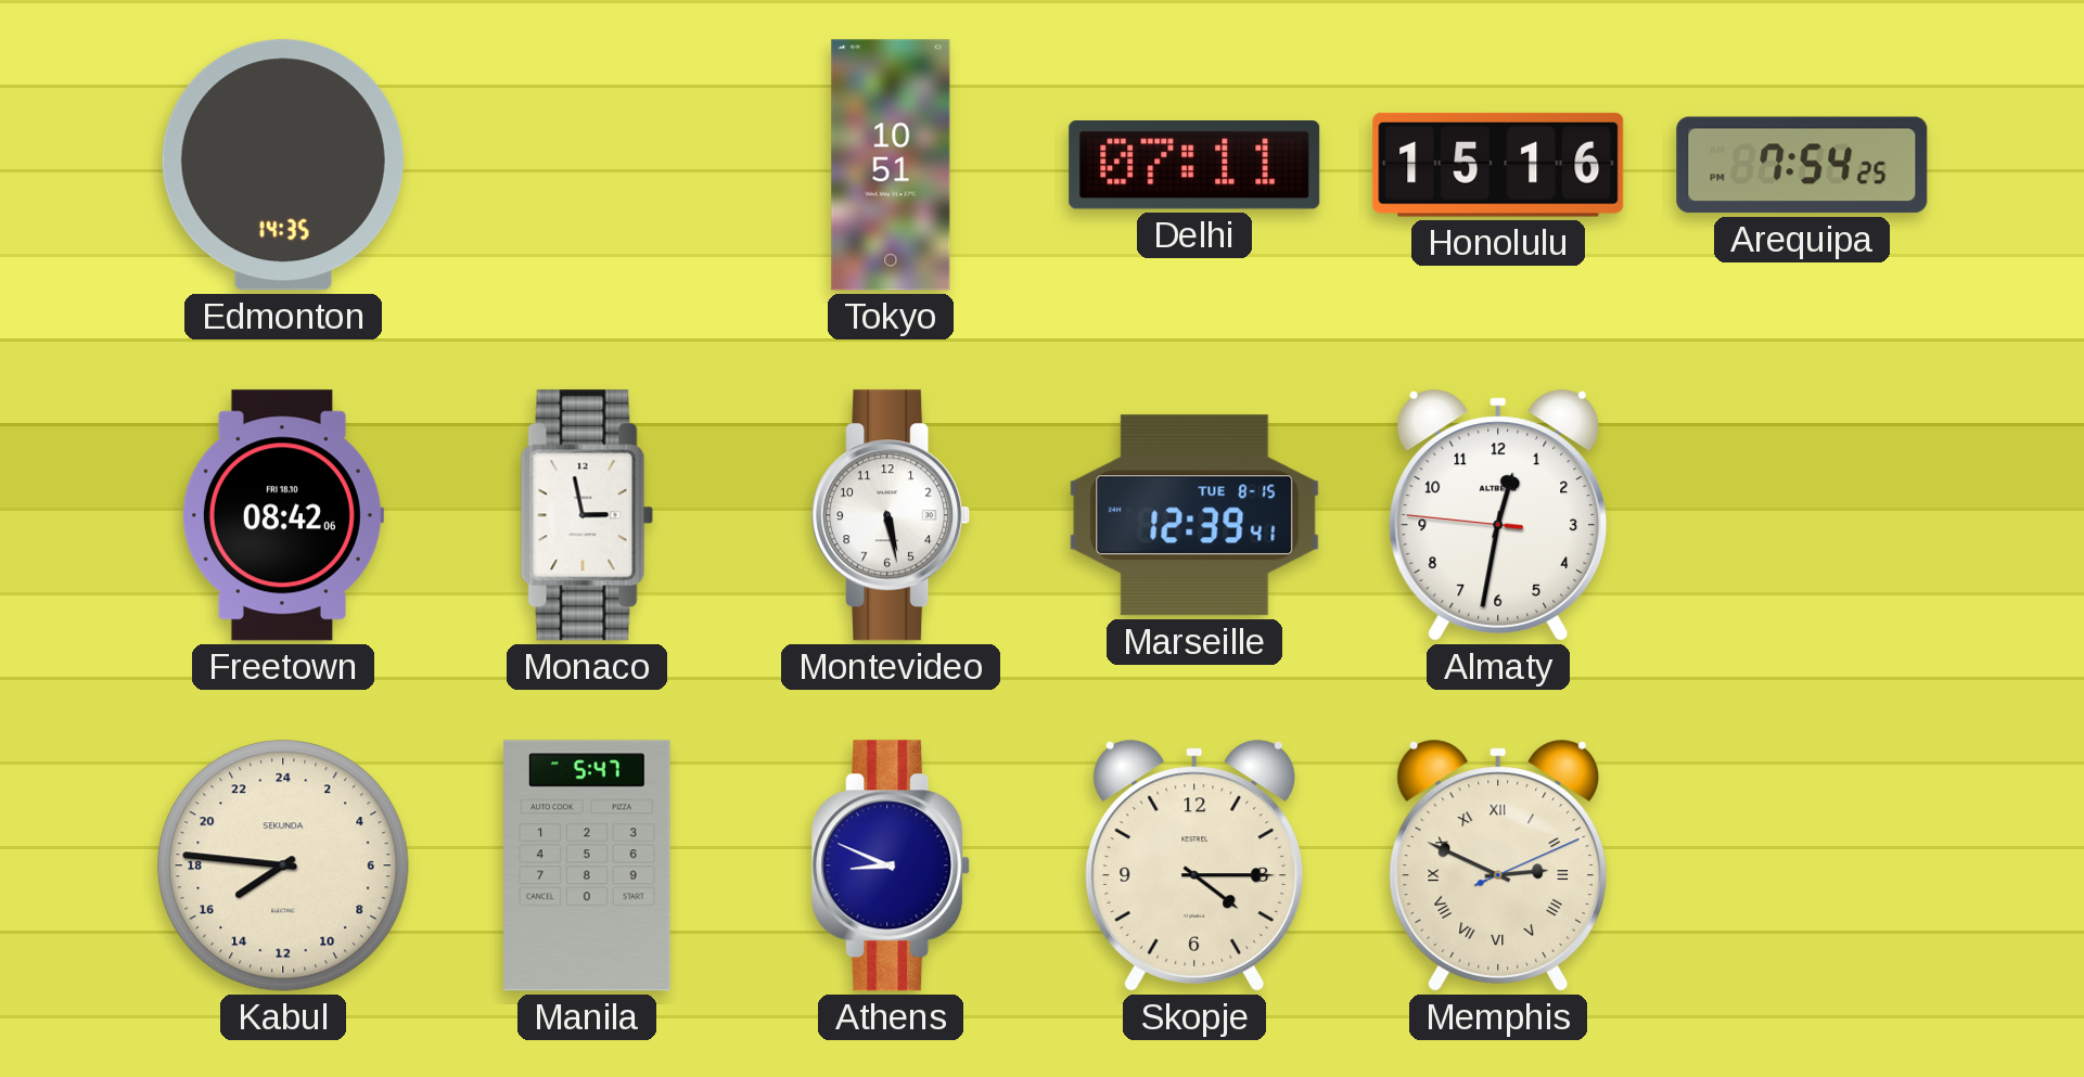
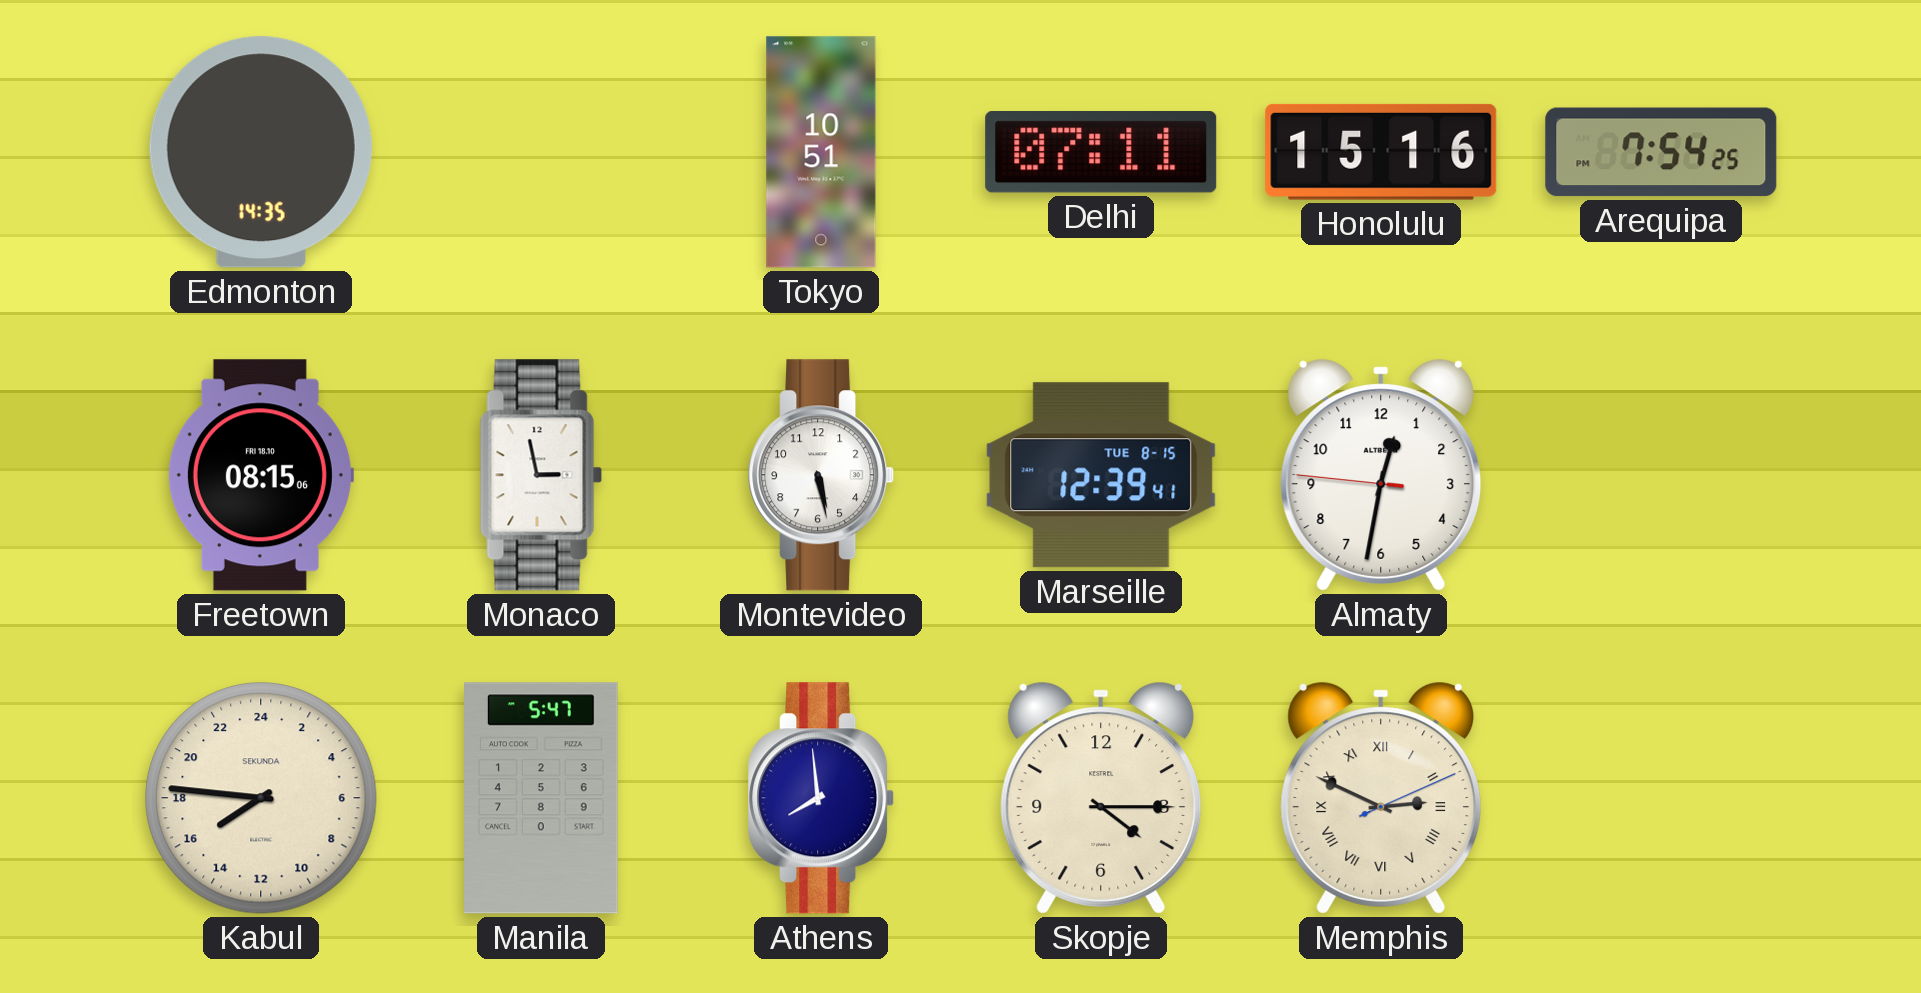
Freetown: 08:42 -> 08:15
Athens: 8:49 -> 7:59
